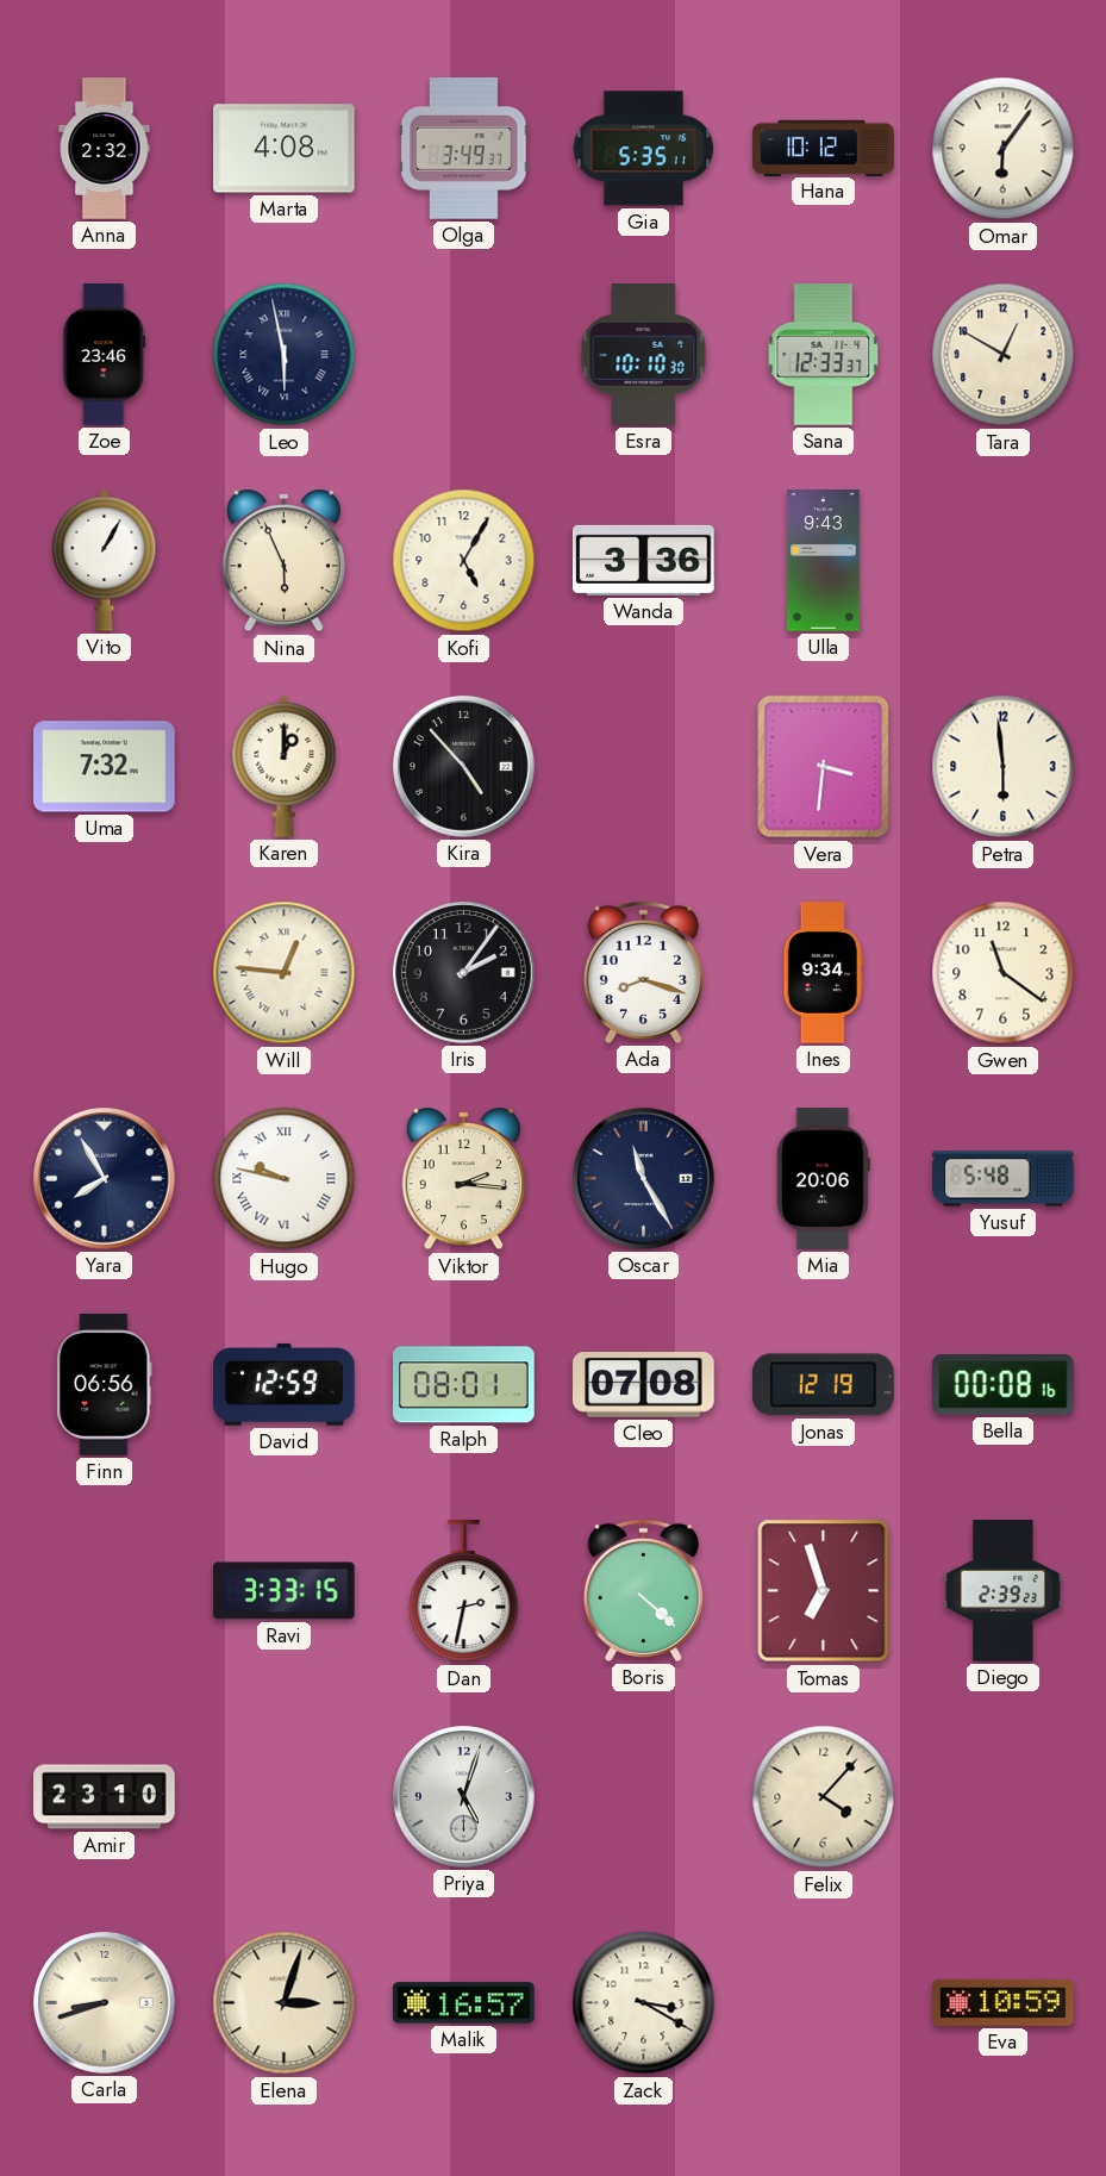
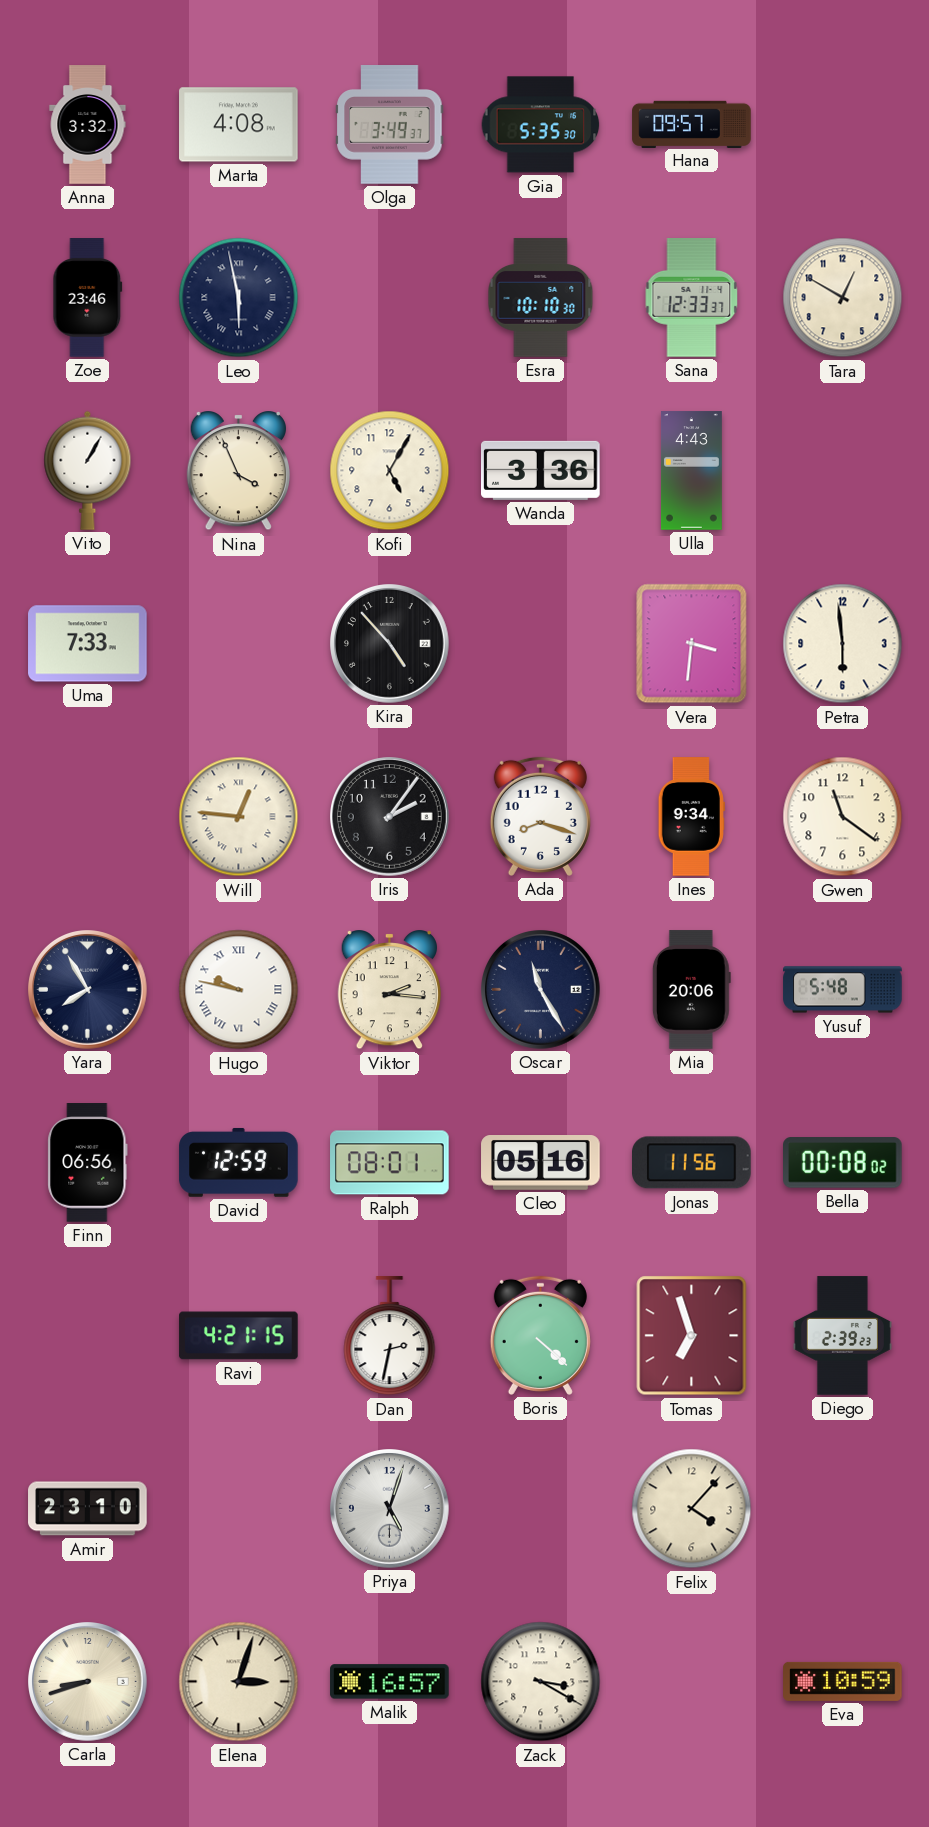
Anna: 2:32 -> 3:32
Gia: 5:35:11 -> 5:35:30
Hana: 10:12 -> 09:57
Omar: 6:06 -> none
Nina: 5:56 -> 3:56
Ulla: 9:43 -> 4:43
Uma: 7:32 -> 7:33
Karen: 1:00 -> none
Cleo: 07:08 -> 05:16
Jonas: 12:19 -> 11:56
Bella: 00:08:16 -> 00:08:02
Ravi: 3:33 -> 4:21
